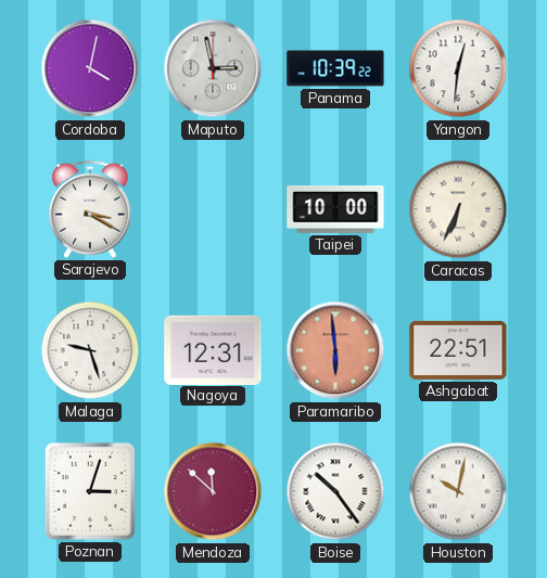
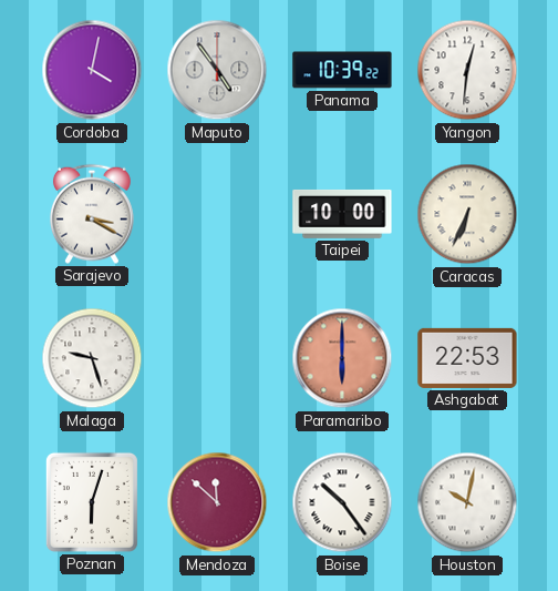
Maputo: 2:58 -> 4:54
Nagoya: 12:31 -> none
Paramaribo: 5:59 -> 6:00
Ashgabat: 22:51 -> 22:53
Poznan: 3:03 -> 6:03
